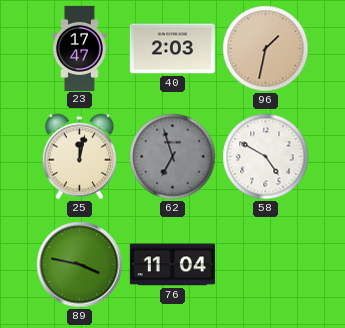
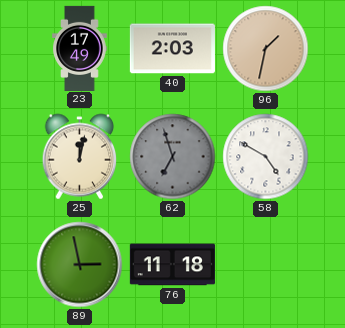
23: 17:47 -> 17:49
89: 3:47 -> 2:58
76: 11:04 -> 11:18
